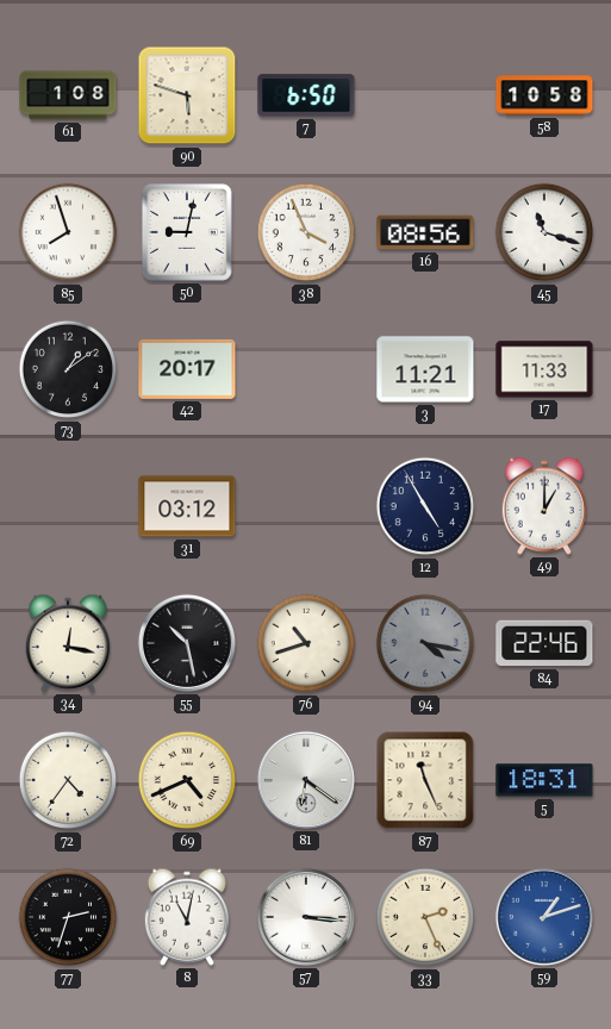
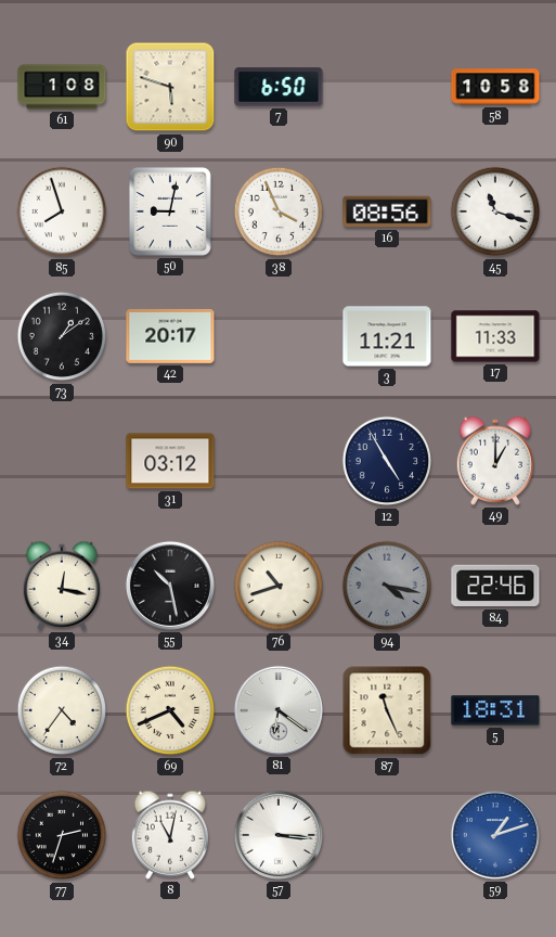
33: 2:26 -> none
